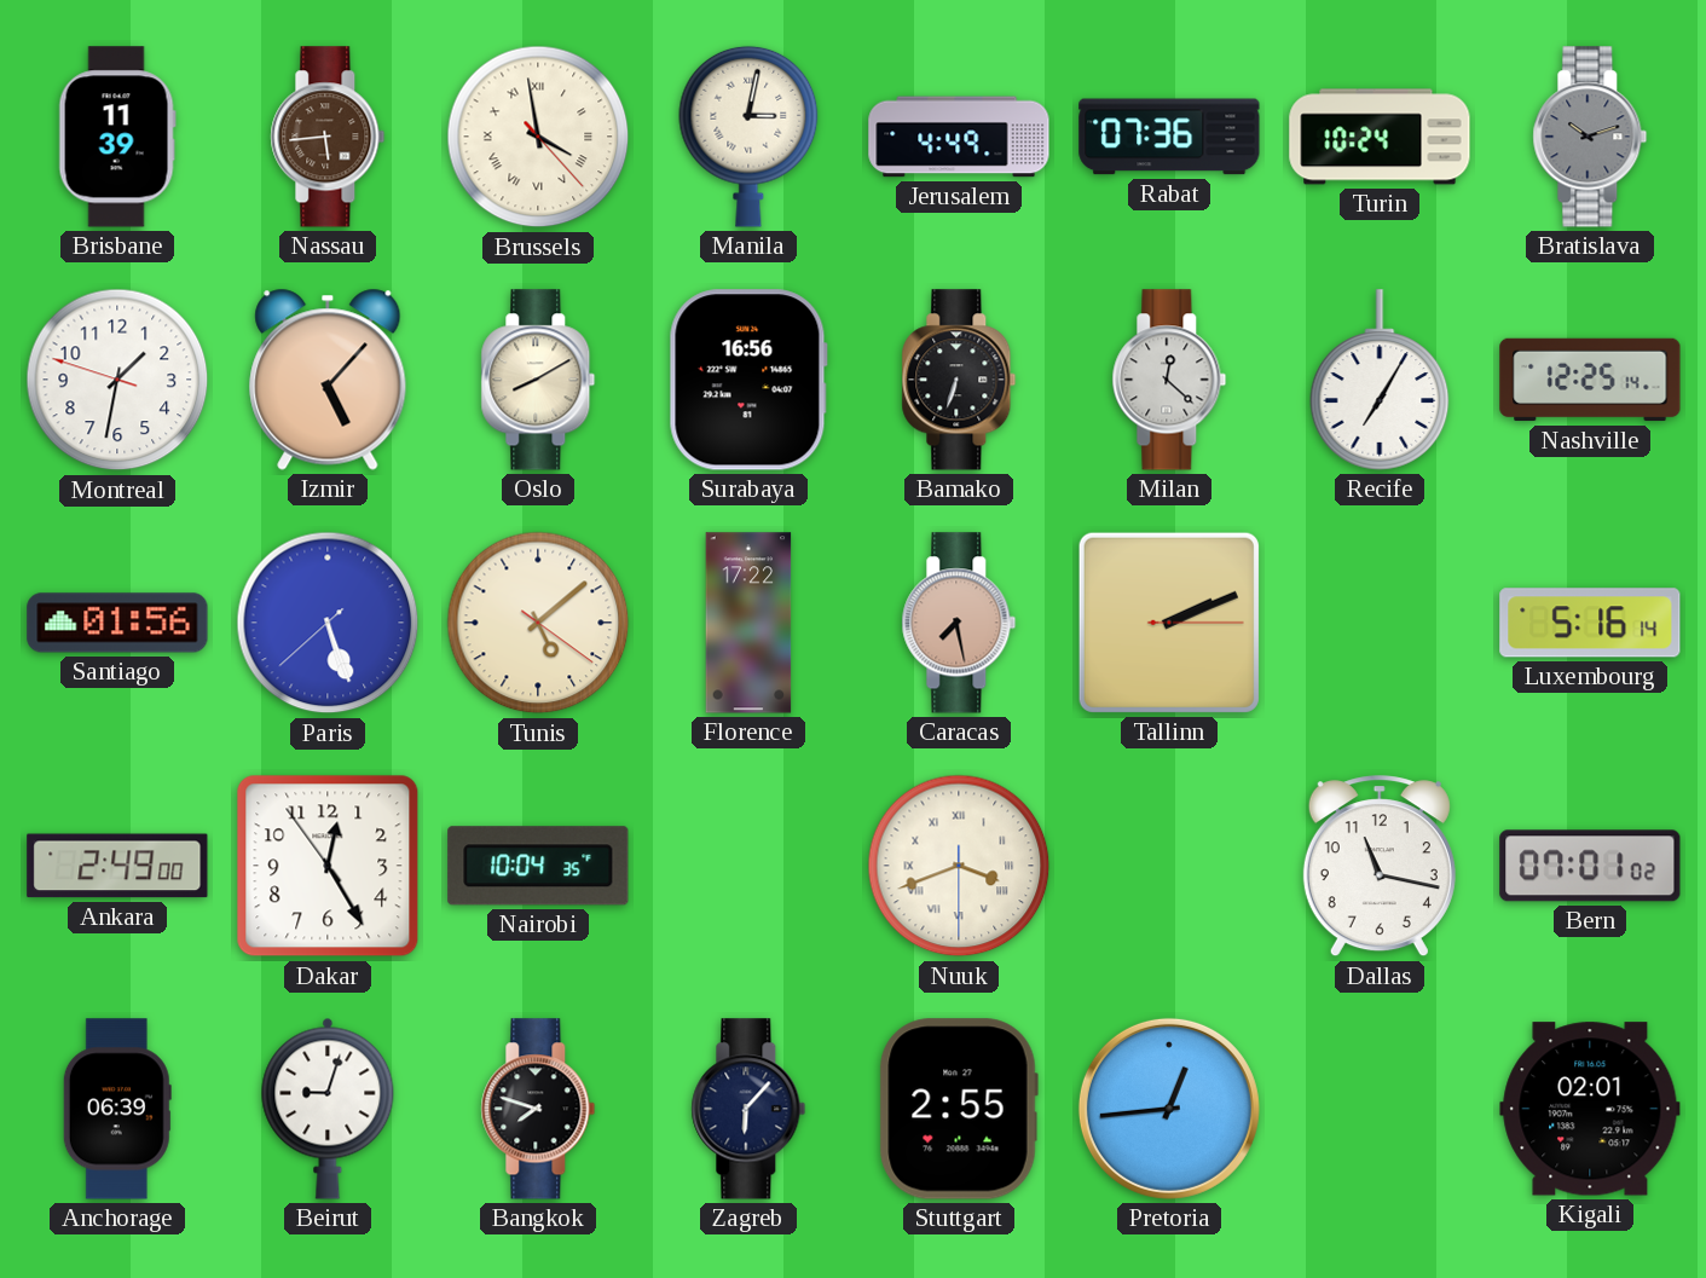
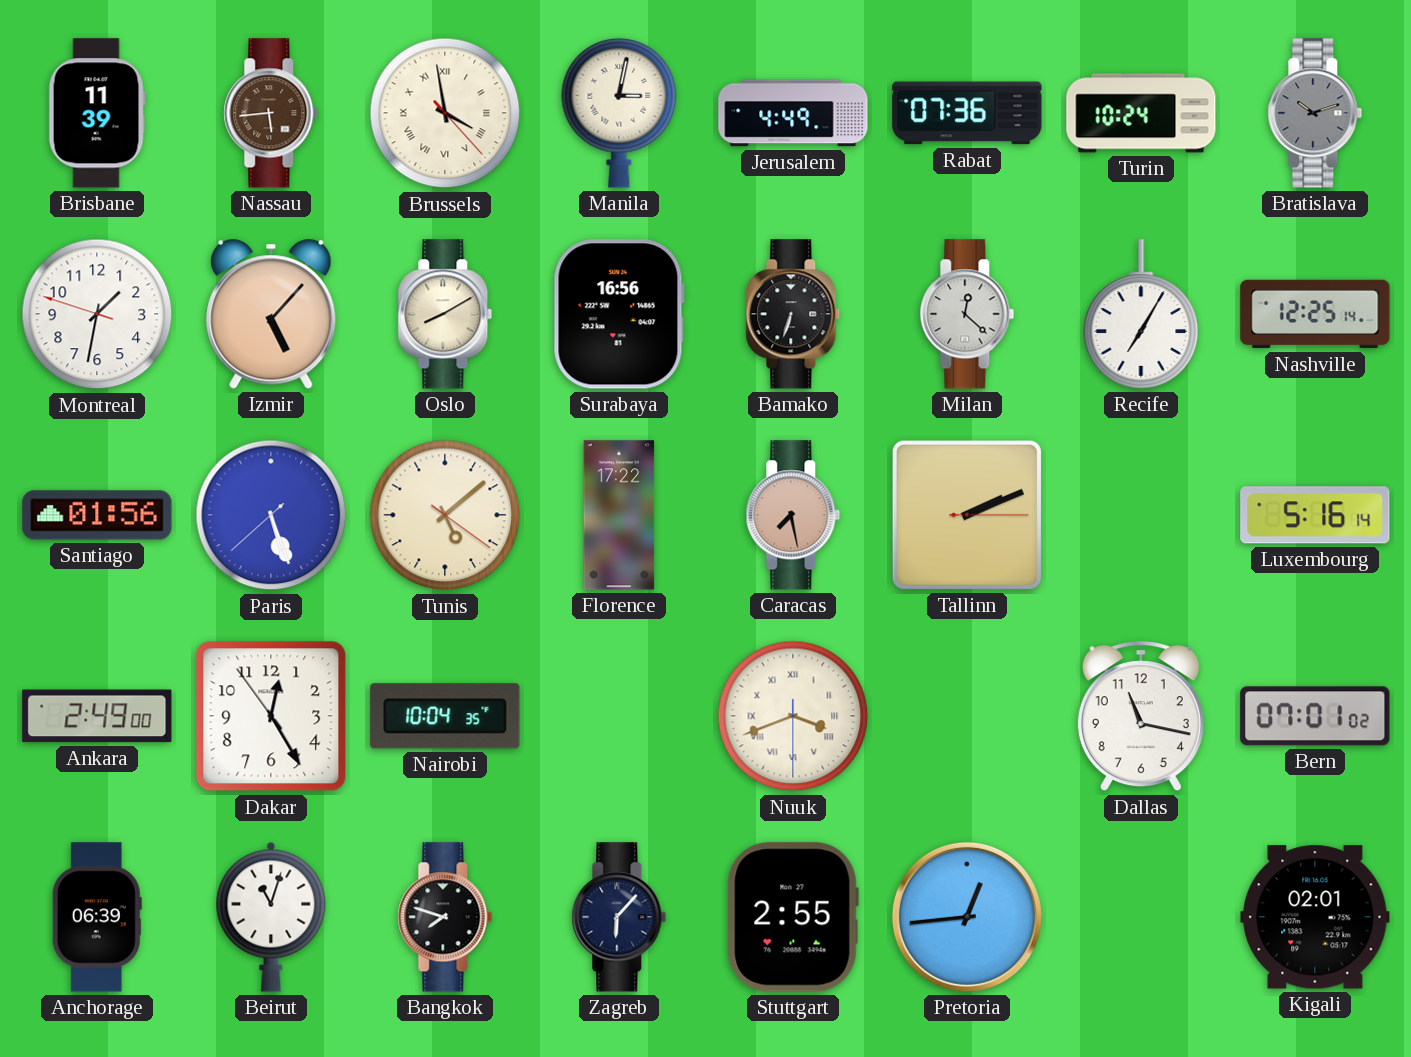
Beirut: 9:03 -> 11:03
